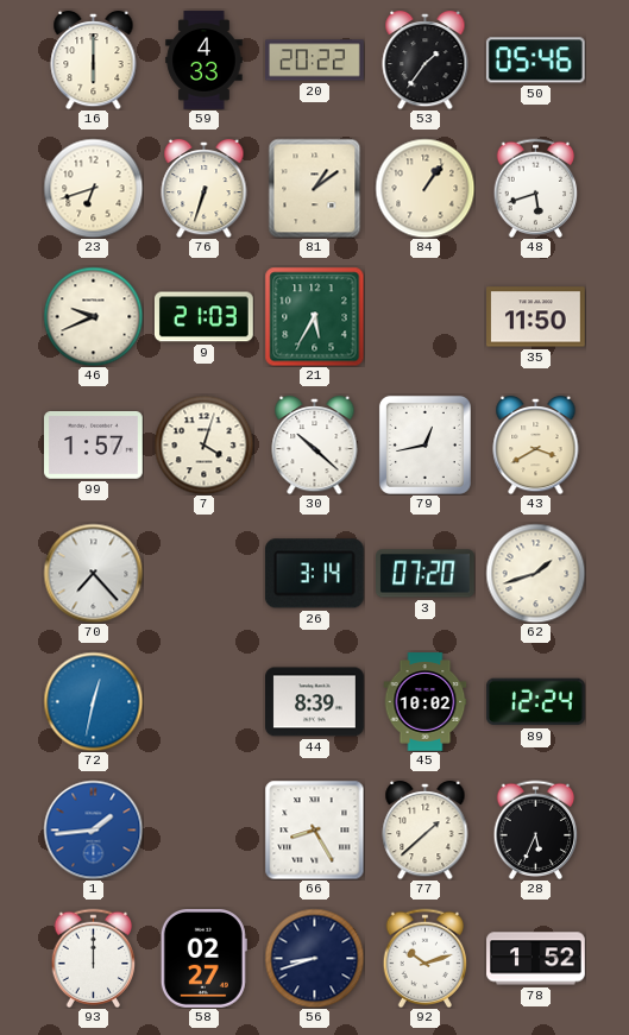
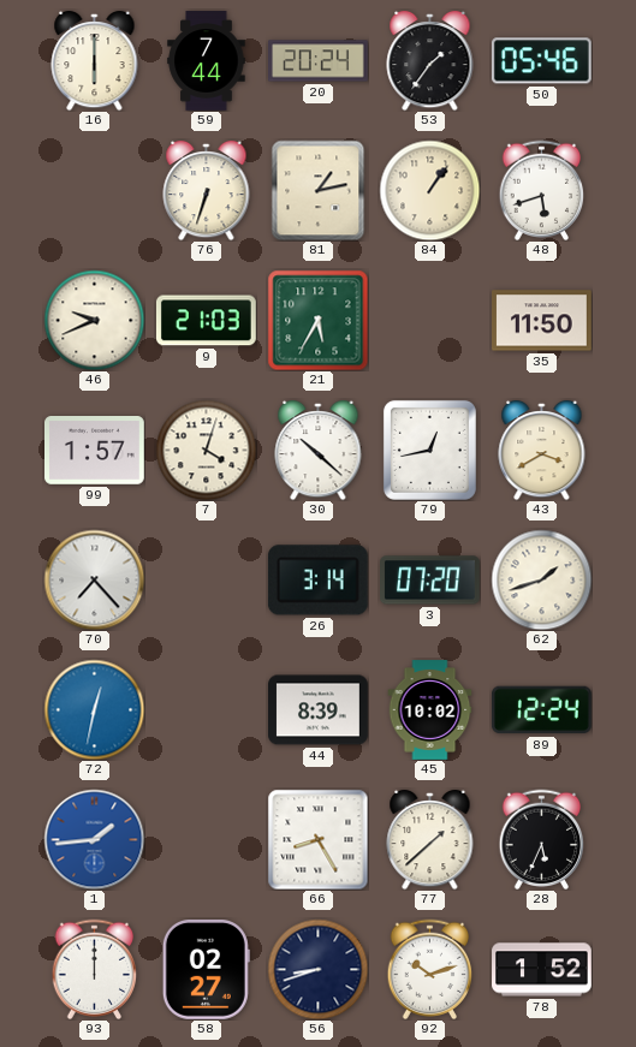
59: 4:33 -> 7:44
20: 20:22 -> 20:24
23: 6:42 -> none
81: 1:09 -> 1:13
